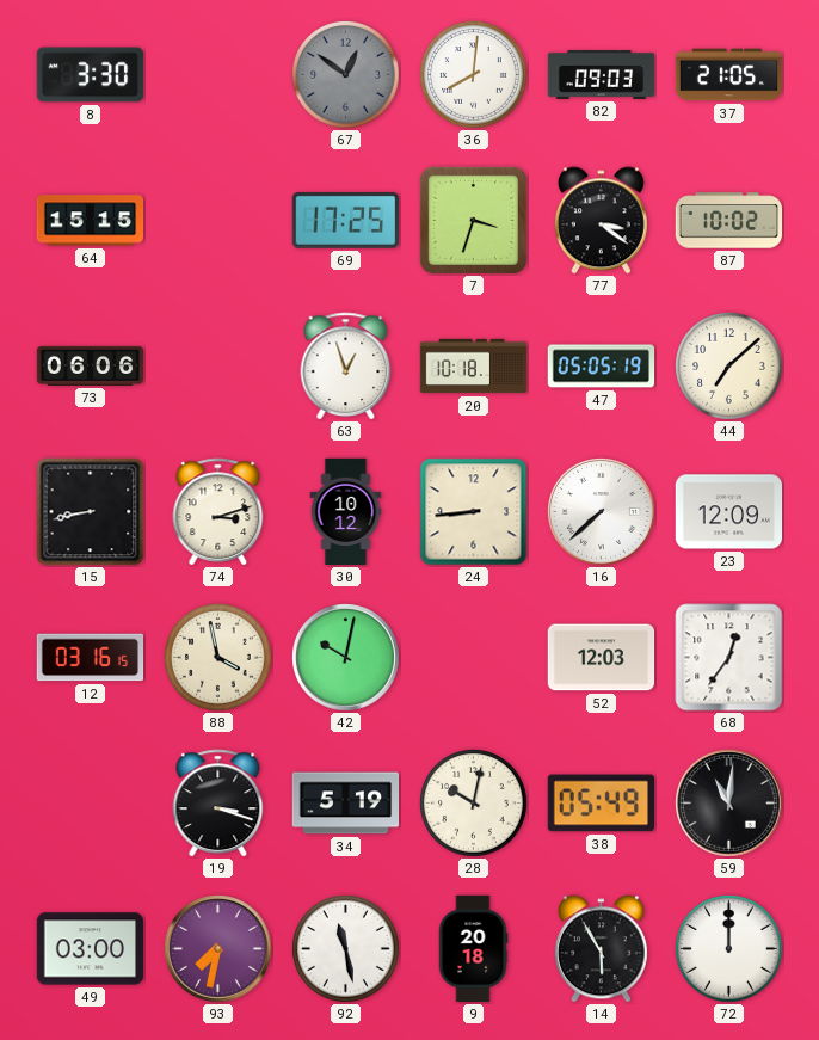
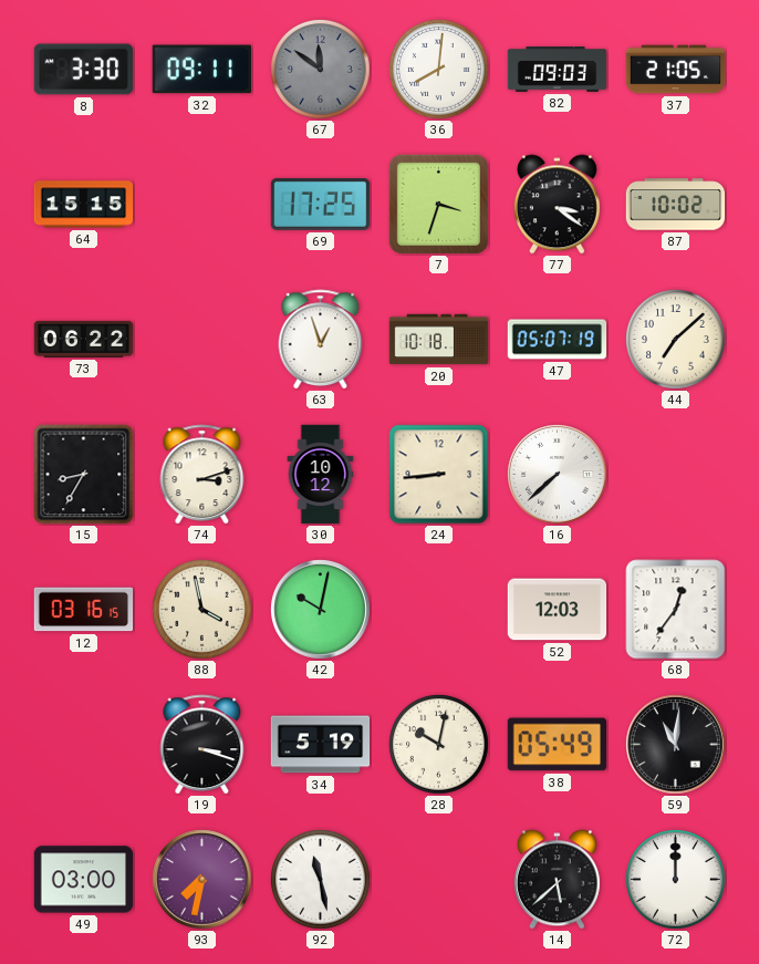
32: none -> 09:11
67: 12:51 -> 11:51
73: 06:06 -> 06:22
47: 05:05 -> 05:07
15: 8:43 -> 8:35
23: 12:09 -> none
9: 20:18 -> none
14: 5:55 -> 5:38
